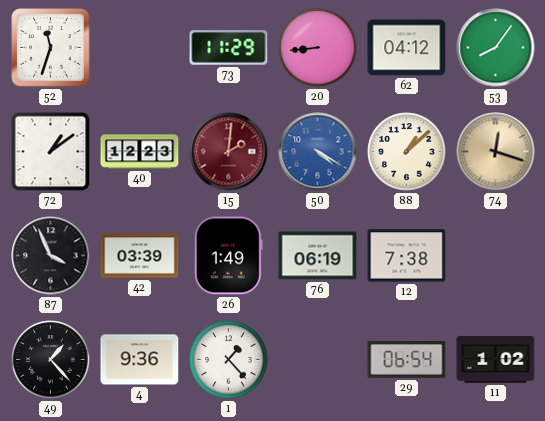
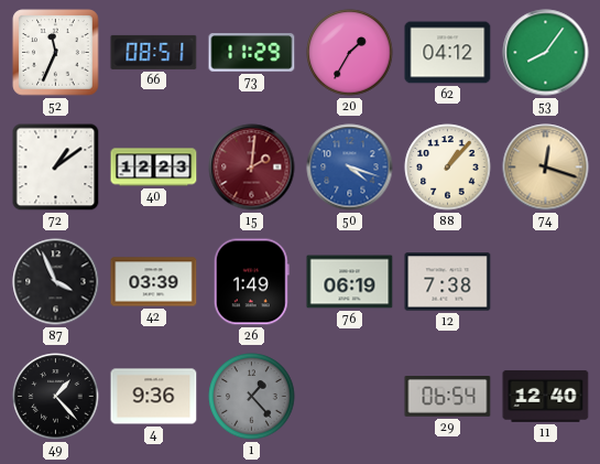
52: 11:33 -> 11:34
66: none -> 08:51
20: 8:44 -> 1:35
50: 4:20 -> 4:18
88: 1:08 -> 1:07
1 dial: white -> grey
11: 1:02 -> 12:40
